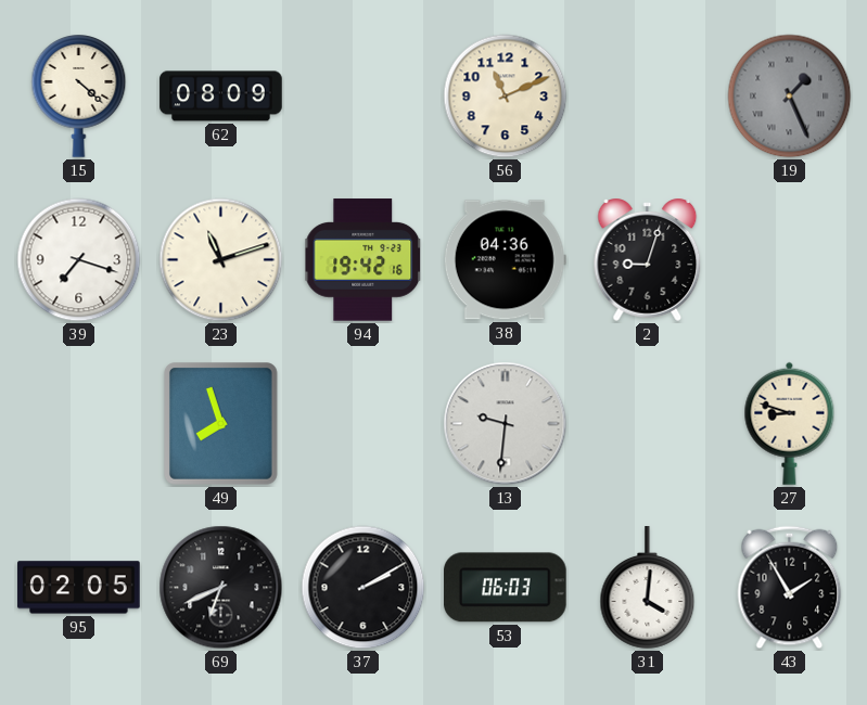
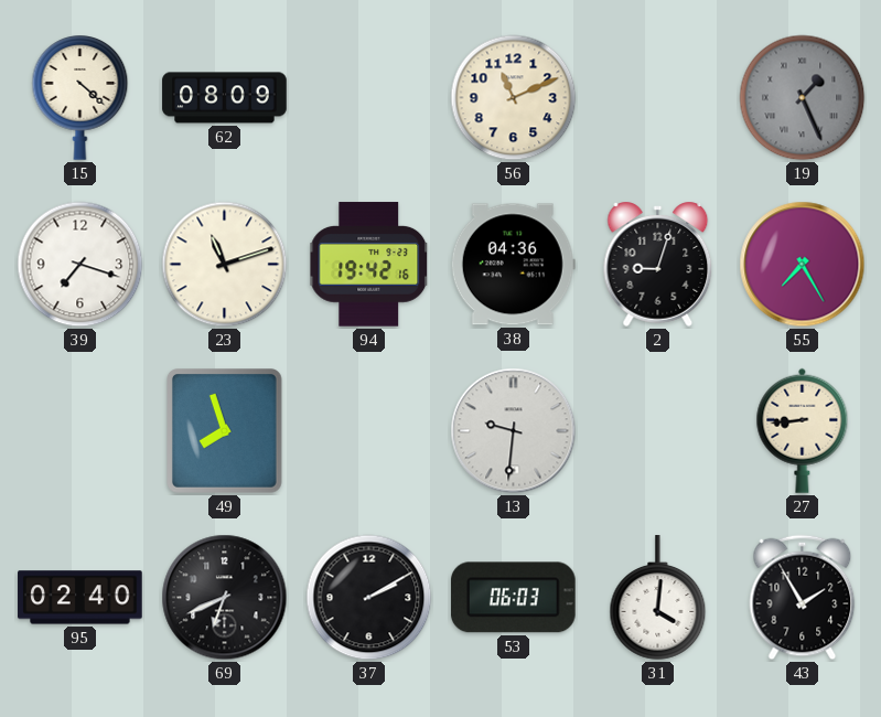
55: none -> 7:25
27: 8:48 -> 8:44
95: 02:05 -> 02:40
